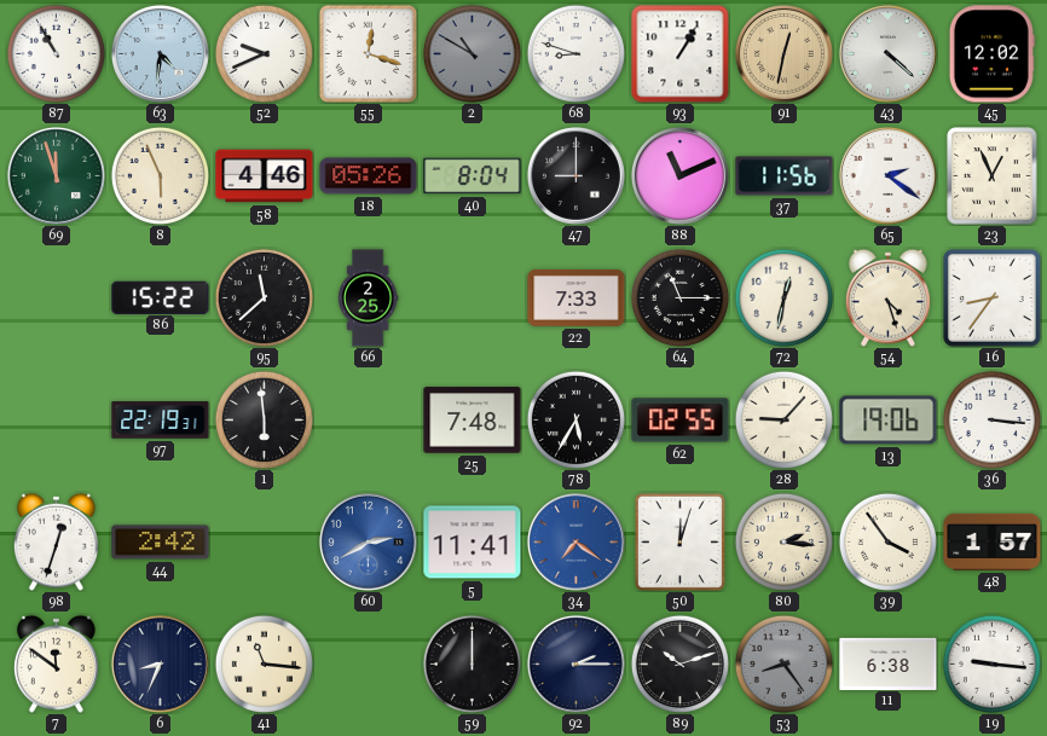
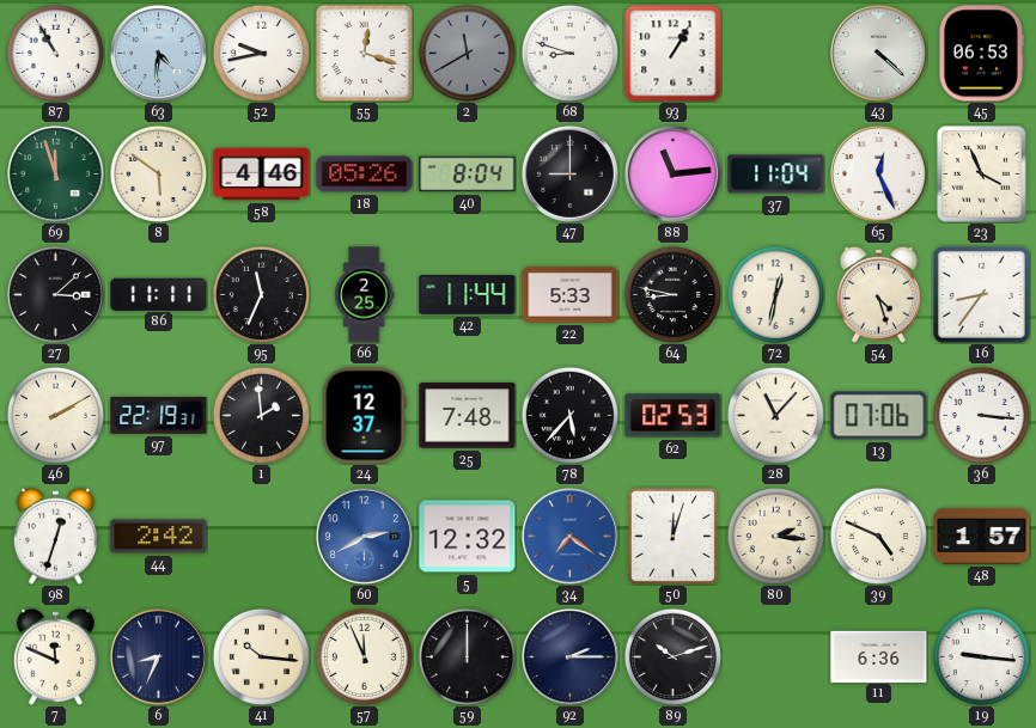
52: 9:41 -> 9:43
2: 10:50 -> 11:40
91: 12:32 -> none
45: 12:02 -> 06:53
8: 5:56 -> 5:51
88: 11:11 -> 11:14
37: 11:56 -> 11:04
65: 2:21 -> 12:26
23: 12:56 -> 3:56
27: none -> 3:08
86: 15:22 -> 11:11
95: 11:38 -> 11:34
42: none -> 11:44
22: 7:33 -> 5:33
64: 11:15 -> 8:47
46: none -> 2:10
1: 5:59 -> 1:59
24: none -> 12:37
78: 5:35 -> 5:37
62: 02:55 -> 02:53
28: 9:07 -> 11:07
13: 19:06 -> 07:06
5: 11:41 -> 12:32
39: 3:54 -> 4:49
7: 11:51 -> 11:49
41: 11:16 -> 10:16
57: none -> 11:56
53: 8:24 -> none
11: 6:38 -> 6:36
